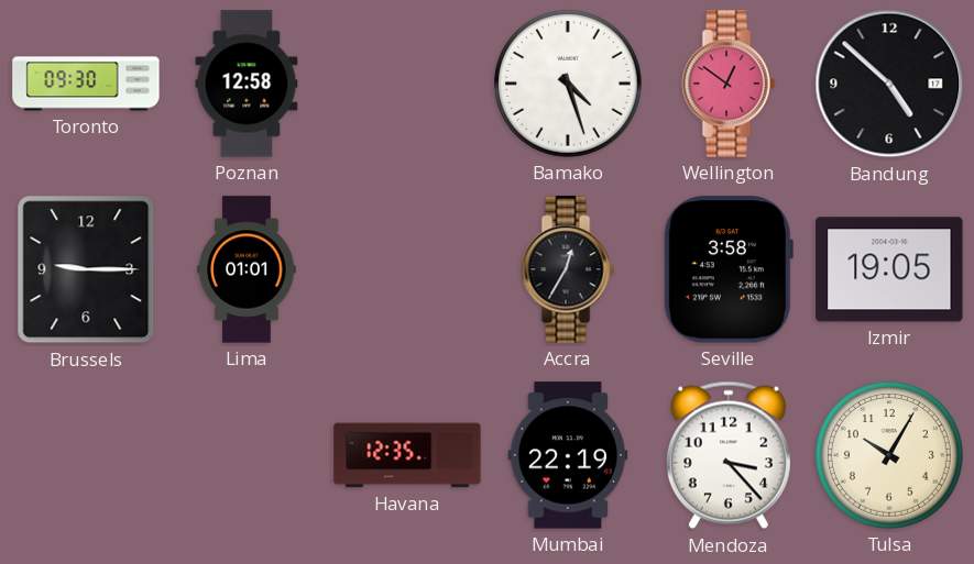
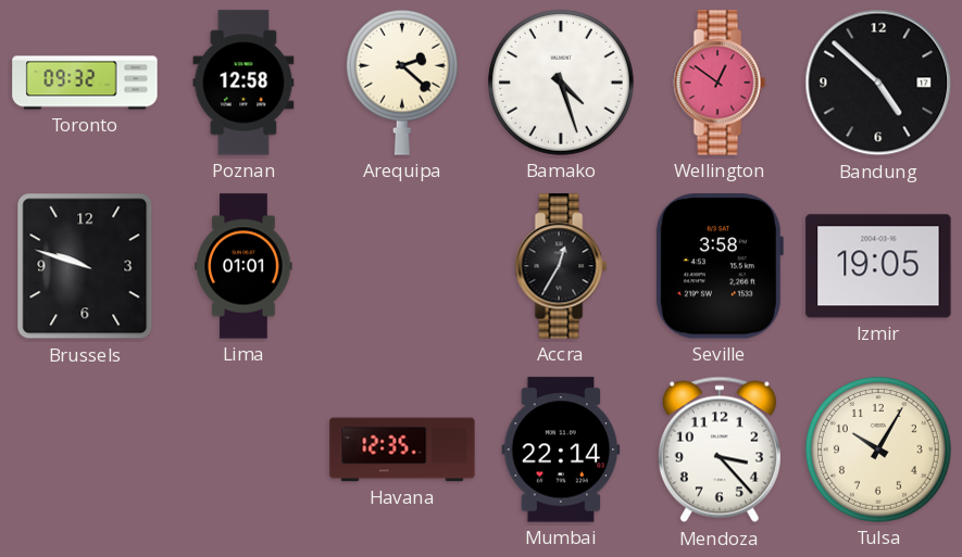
Toronto: 09:30 -> 09:32
Arequipa: none -> 2:22
Brussels: 9:15 -> 9:48
Mumbai: 22:19 -> 22:14
